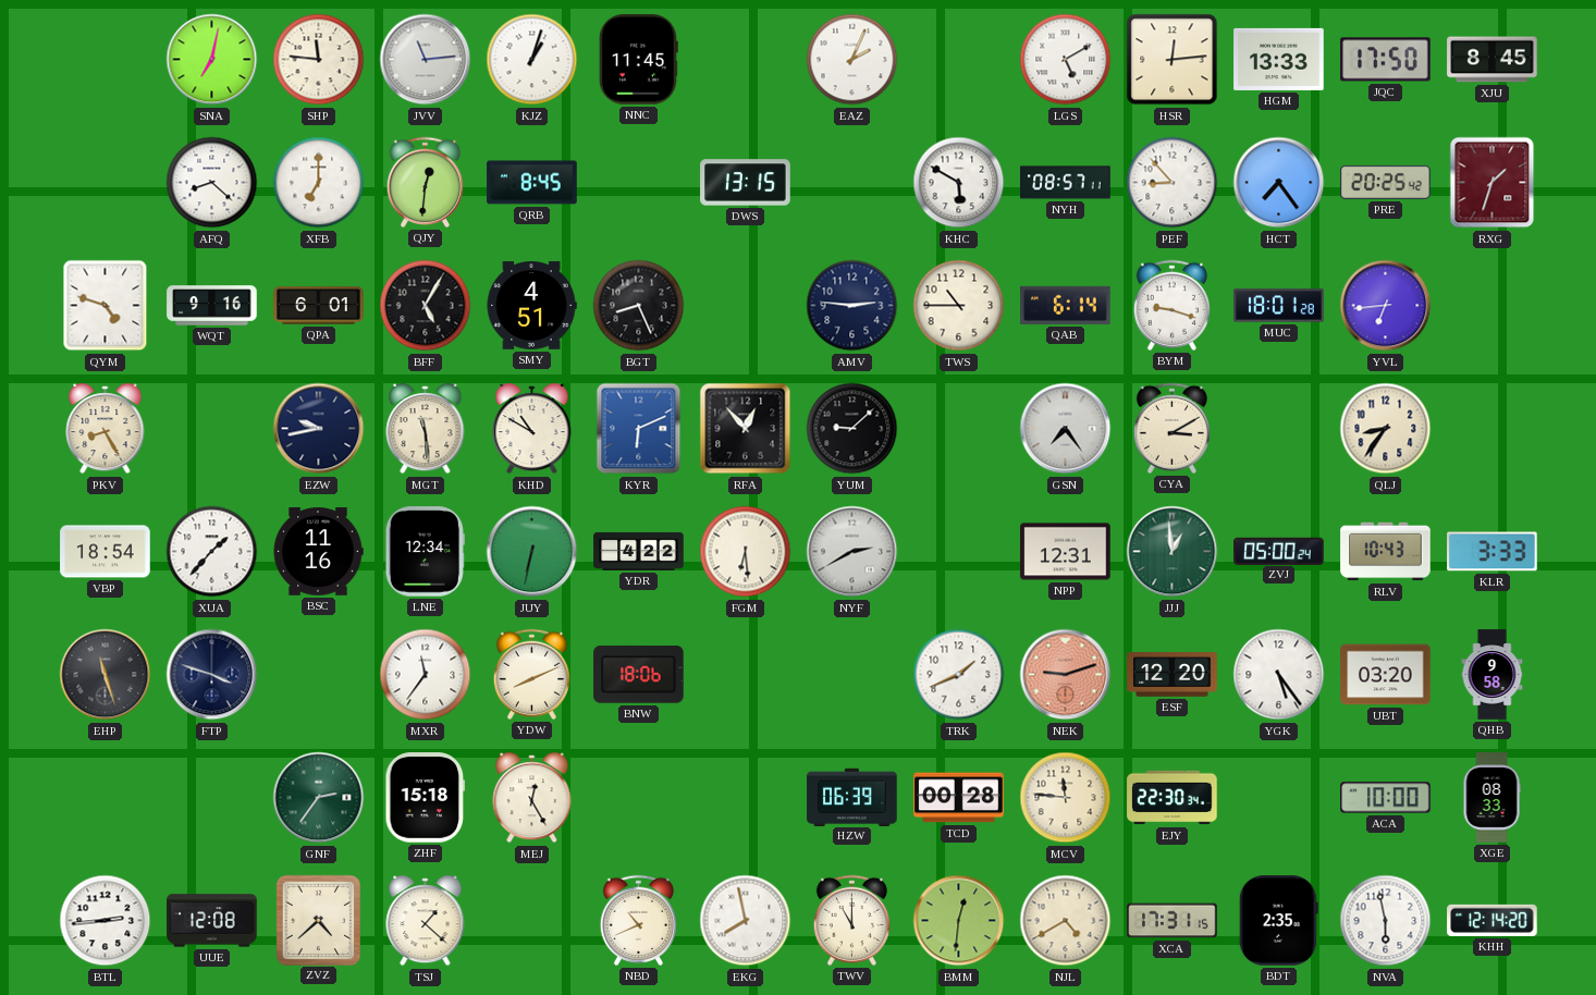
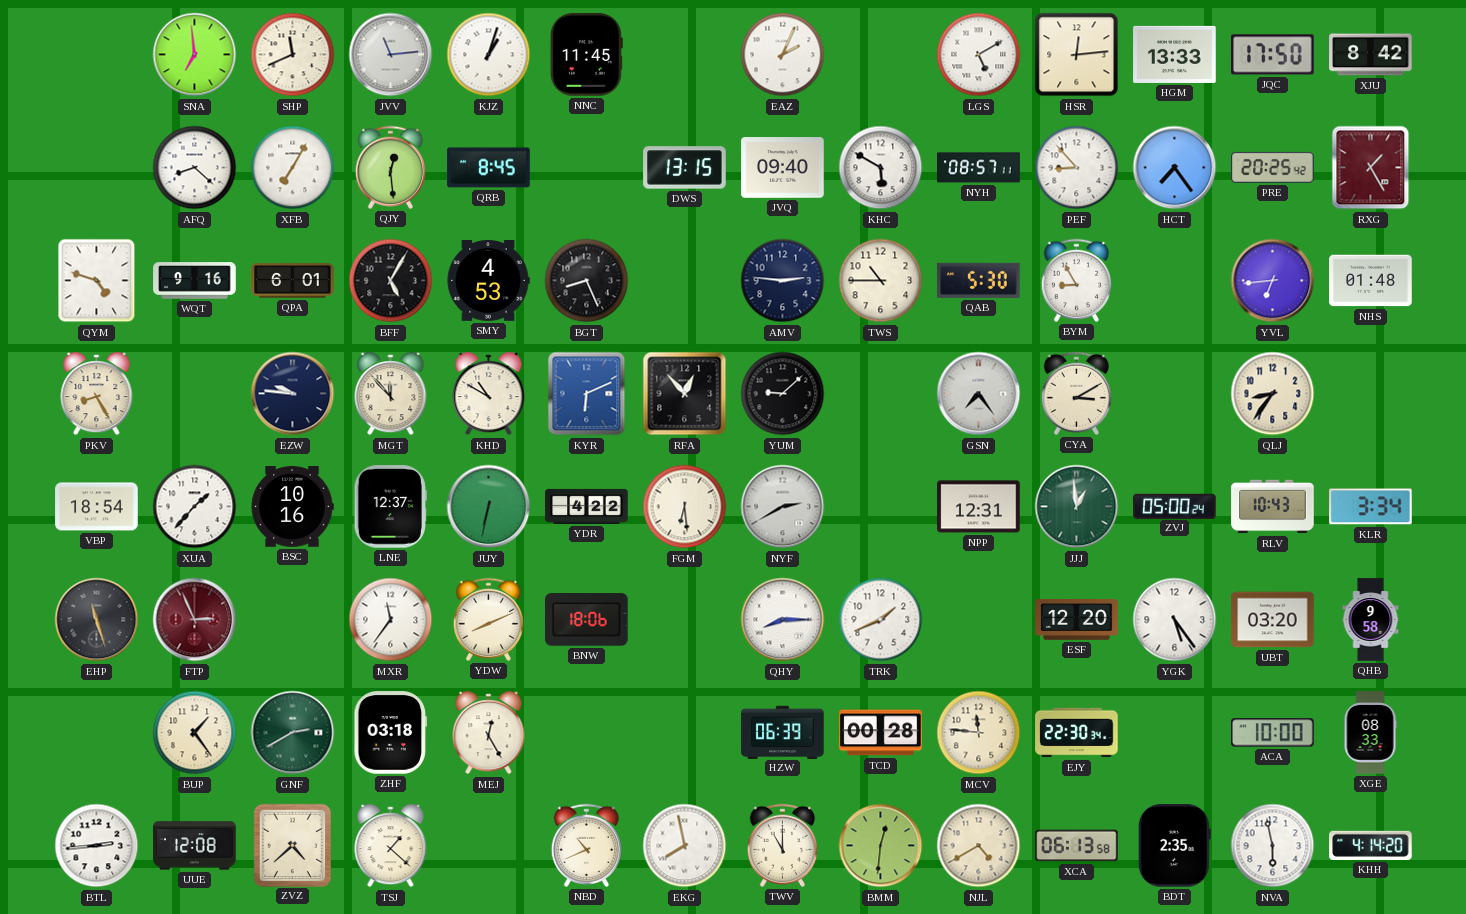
SNA: 7:02 -> 6:59
SHP: 11:46 -> 11:41
XJU: 8:45 -> 8:42
XFB: 7:00 -> 7:05
QJY: 12:31 -> 12:29
JVQ: none -> 09:40
RXG: 1:33 -> 1:25
SMY: 4:51 -> 4:53
QAB: 6:14 -> 5:30
BYM: 9:18 -> 8:55
MUC: 18:01 -> none
NHS: none -> 01:48
EZW: 9:43 -> 9:46
MGT: 11:29 -> 11:53
BSC: 11:16 -> 10:16
LNE: 12:34 -> 12:37
KLR: 3:33 -> 3:34
FTP: 3:48 -> 2:56
FTP dial: navy -> burgundy
QHY: none -> 8:15
NEK: 9:12 -> none
BUP: none -> 1:24
GNF: 2:36 -> 2:40
ZHF: 15:18 -> 03:18
XCA: 17:31 -> 06:13
KHH: 12:14 -> 4:14
